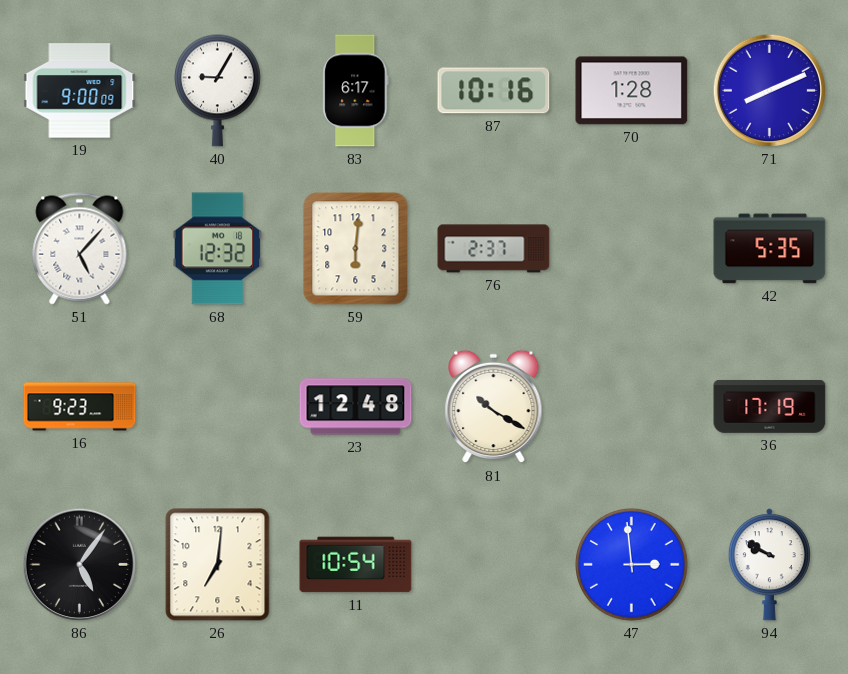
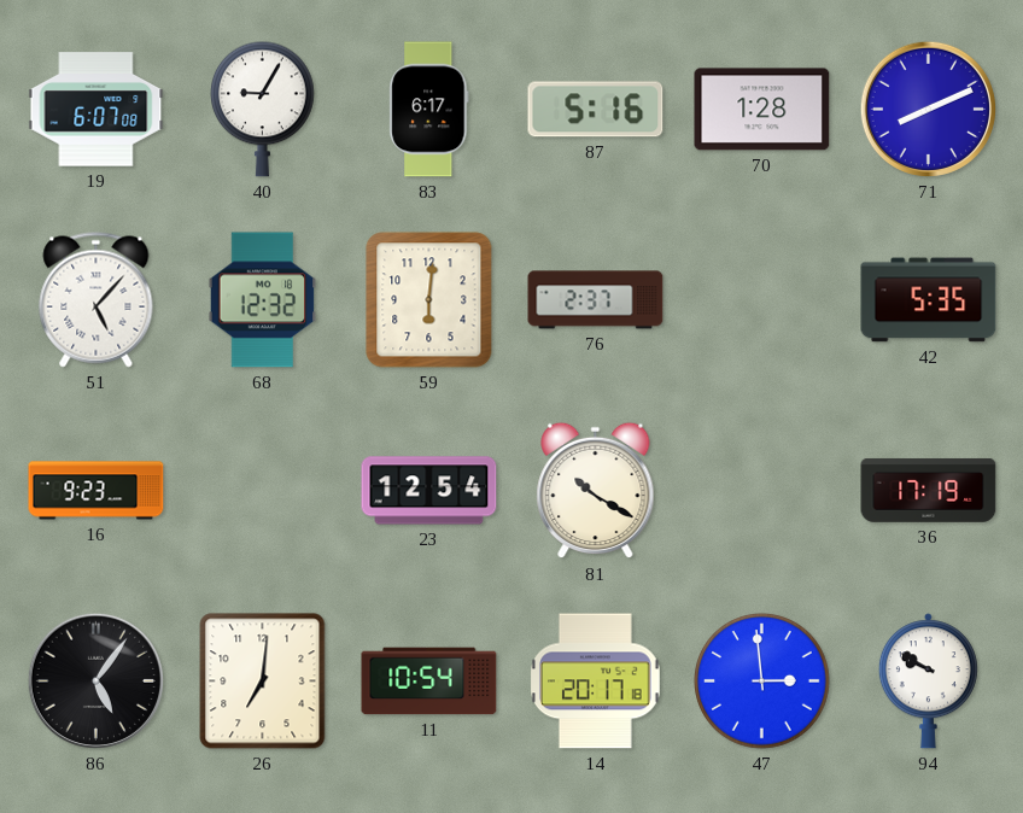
19: 9:00 -> 6:07
87: 10:16 -> 5:16
23: 12:48 -> 12:54
14: none -> 20:17
